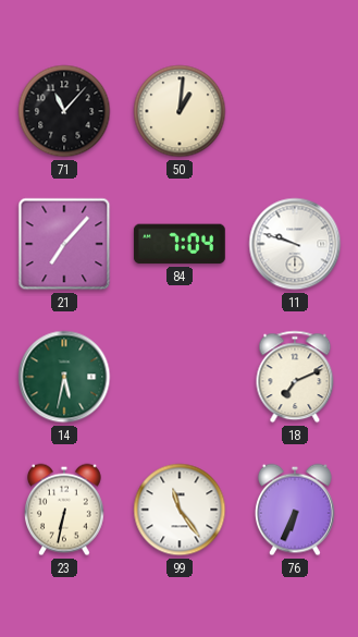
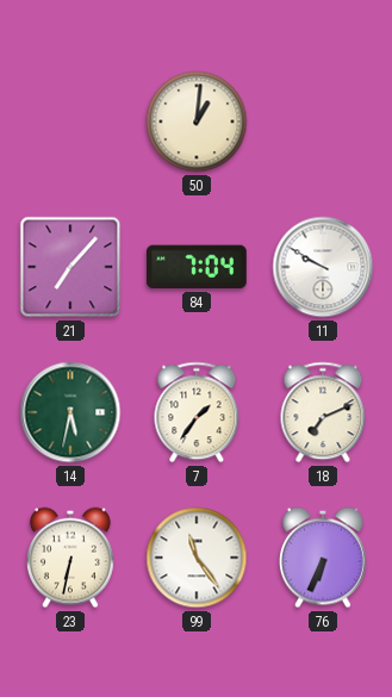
71: 11:07 -> none
11: 9:48 -> 9:50
7: none -> 1:36
